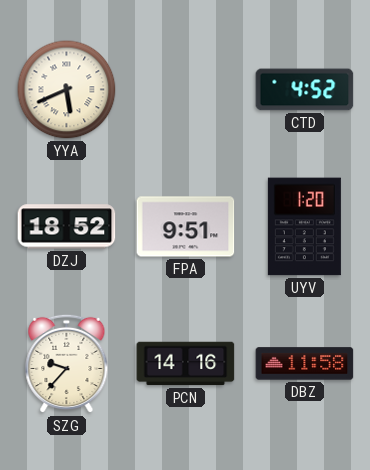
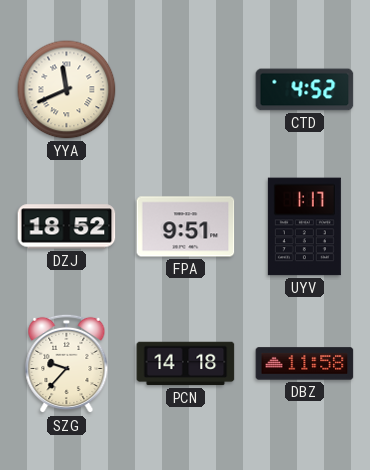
YYA: 5:41 -> 11:41
UYV: 1:20 -> 1:17
PCN: 14:16 -> 14:18
